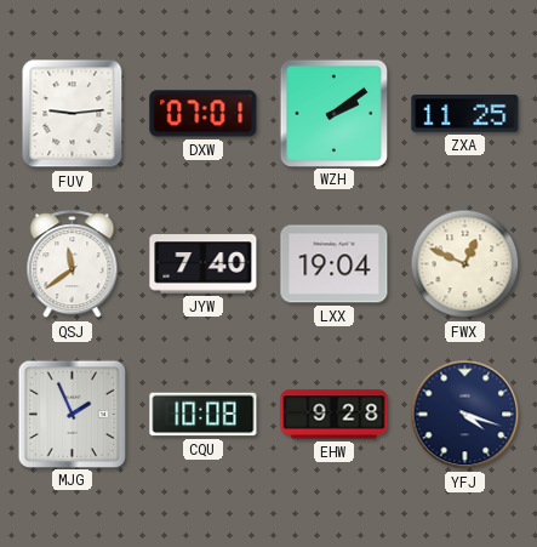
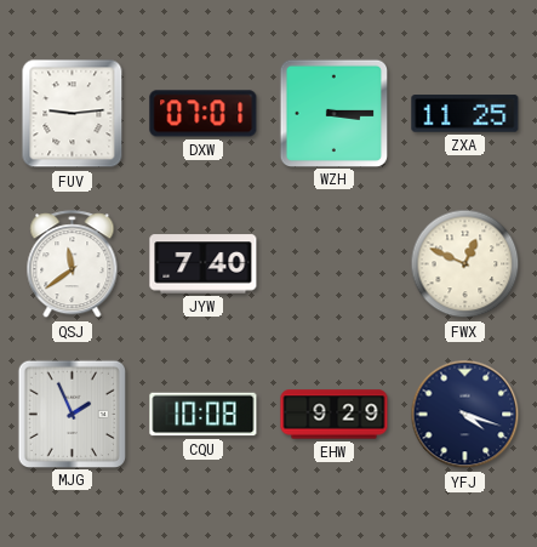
WZH: 2:09 -> 3:15
LXX: 19:04 -> none
EHW: 9:28 -> 9:29
